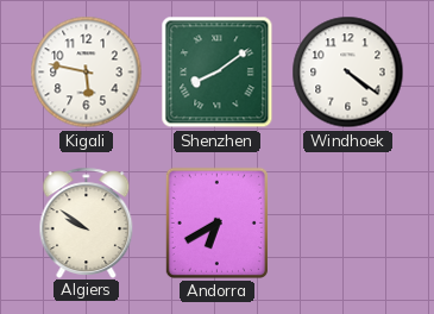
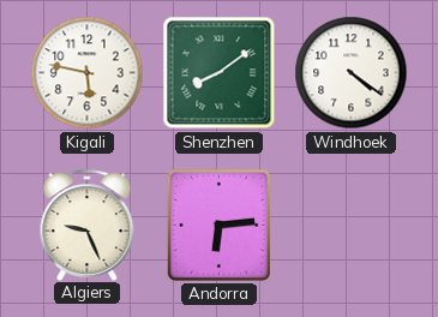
Algiers: 9:51 -> 9:26
Andorra: 6:40 -> 6:14
